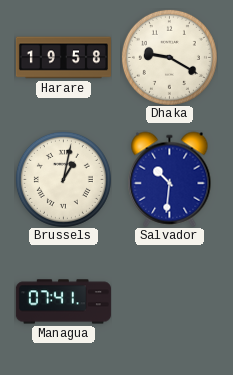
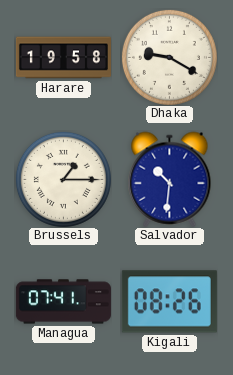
Brussels: 1:02 -> 1:15
Kigali: none -> 08:26
